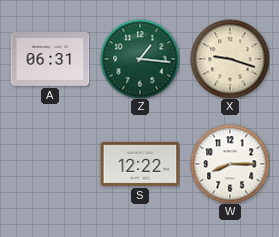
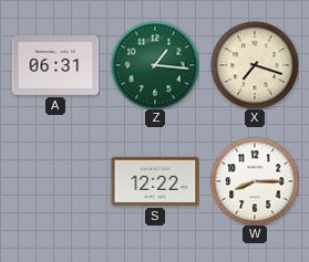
X: 9:18 -> 7:18
